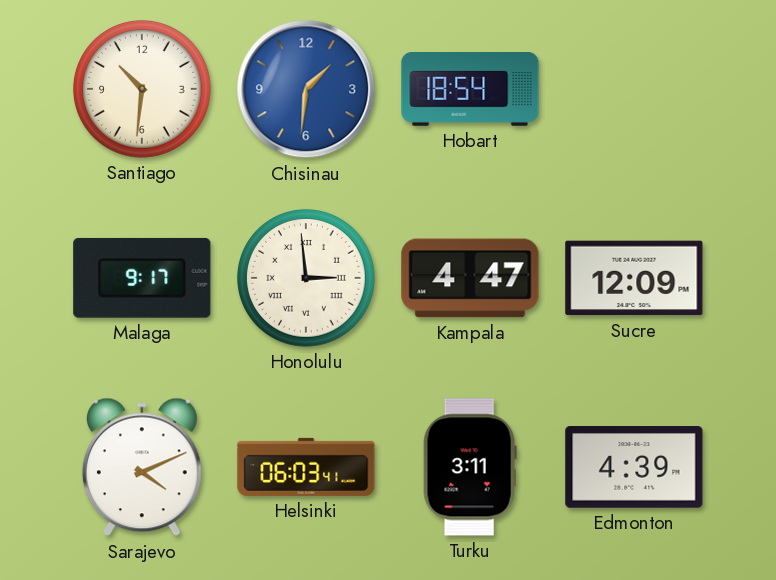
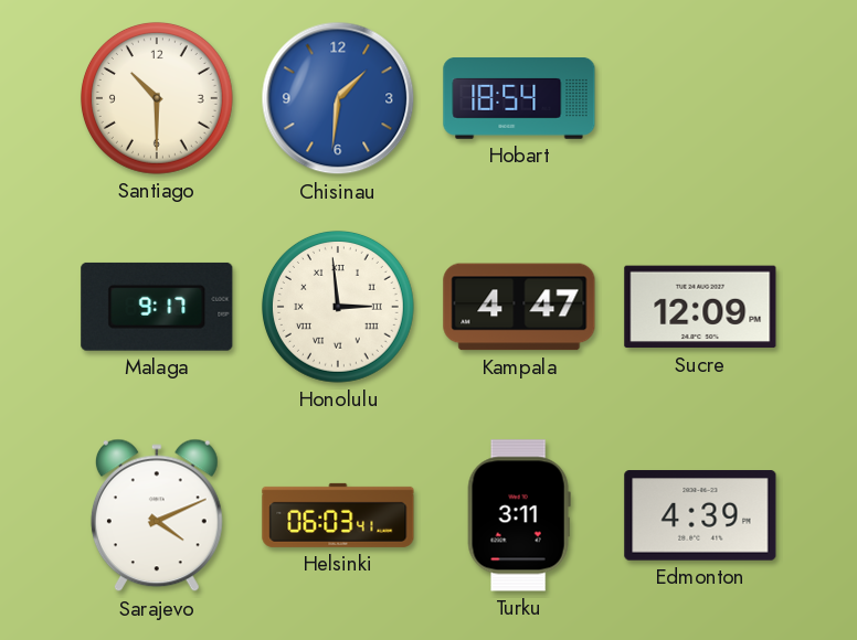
Santiago: 10:31 -> 10:30
